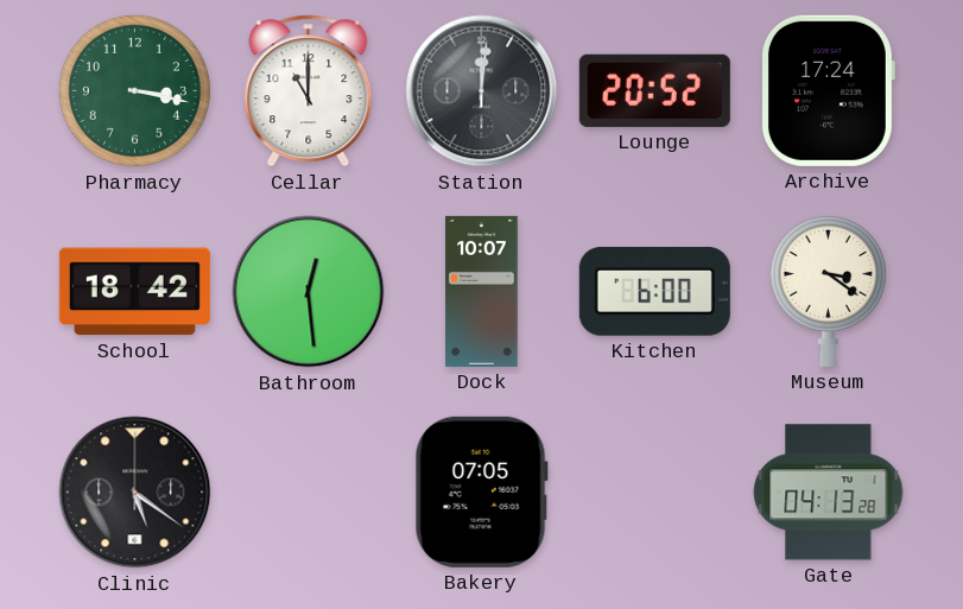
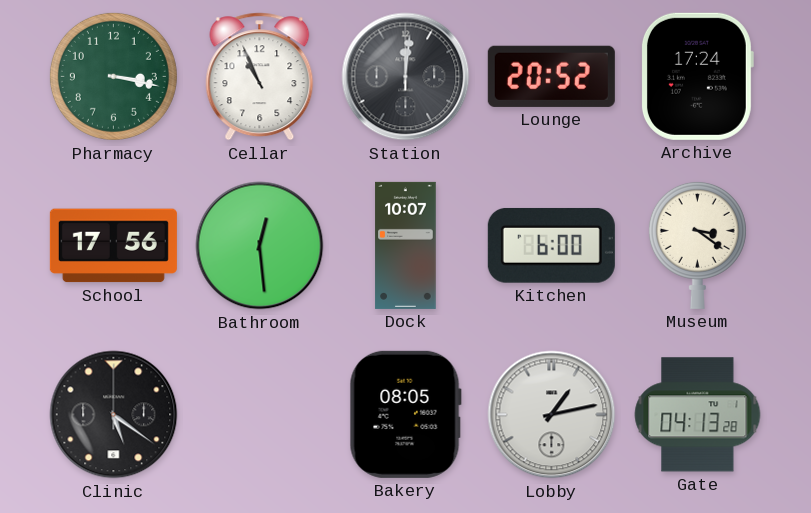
Cellar: 11:00 -> 10:56
School: 18:42 -> 17:56
Bakery: 07:05 -> 08:05
Lobby: none -> 1:13
